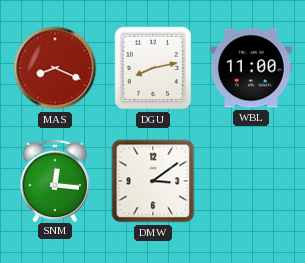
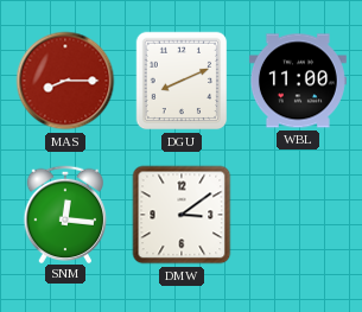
MAS: 8:19 -> 8:15
DGU: 8:13 -> 8:11
